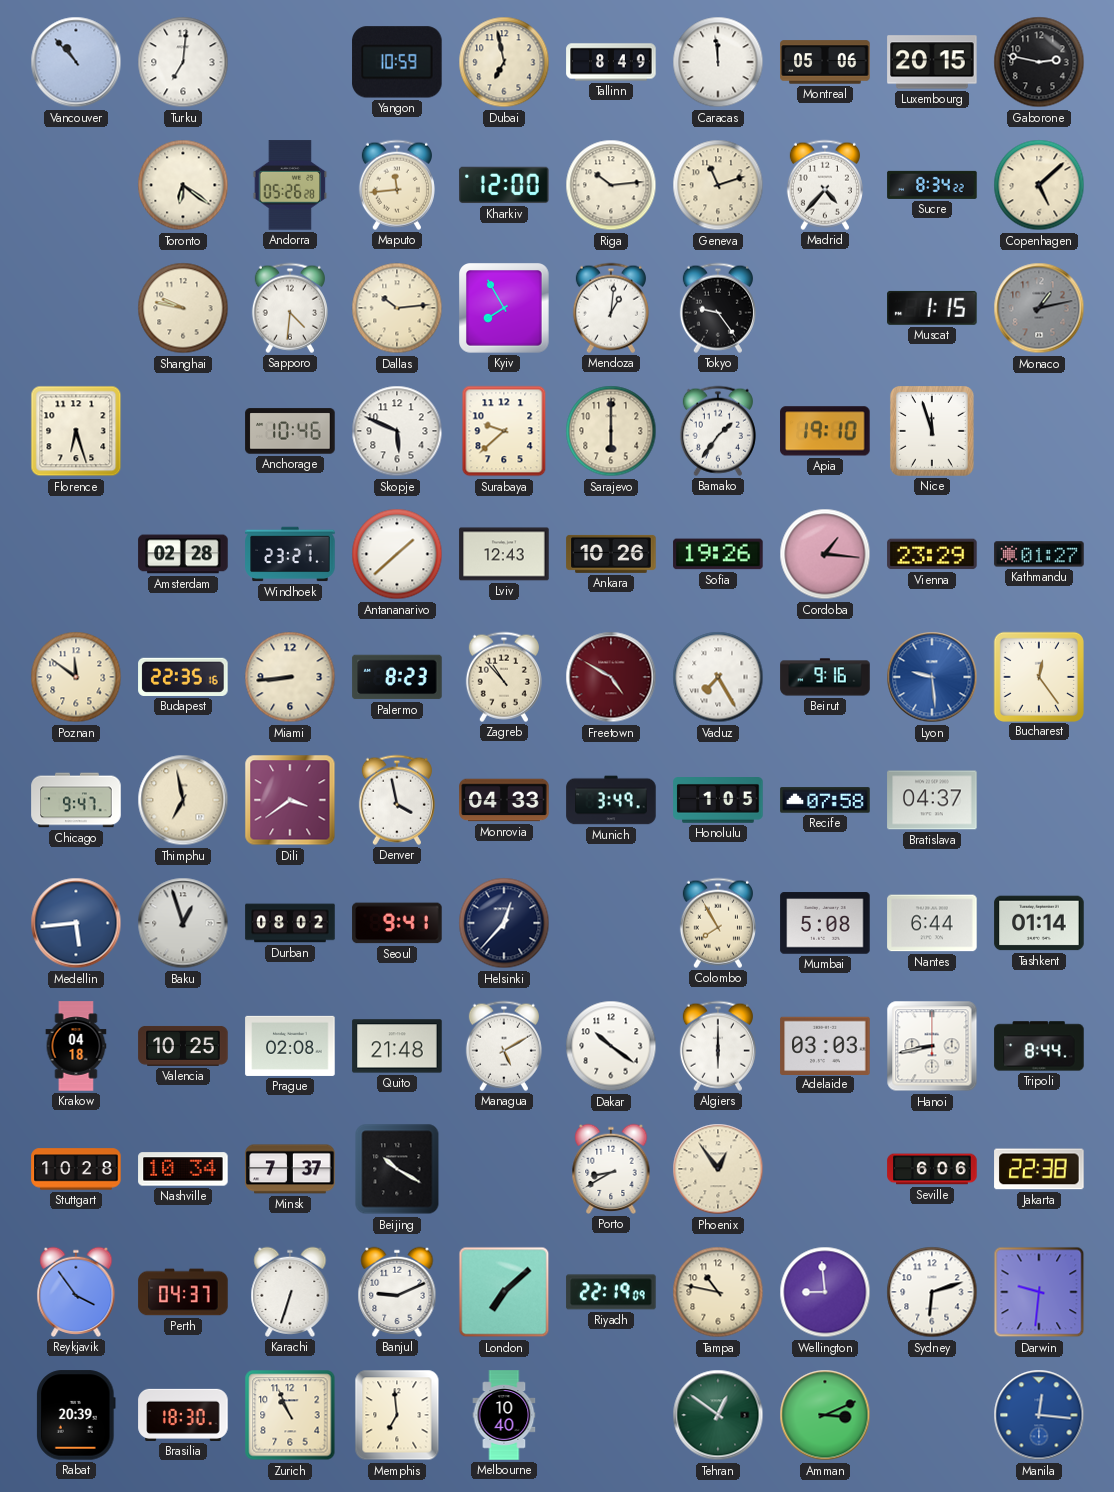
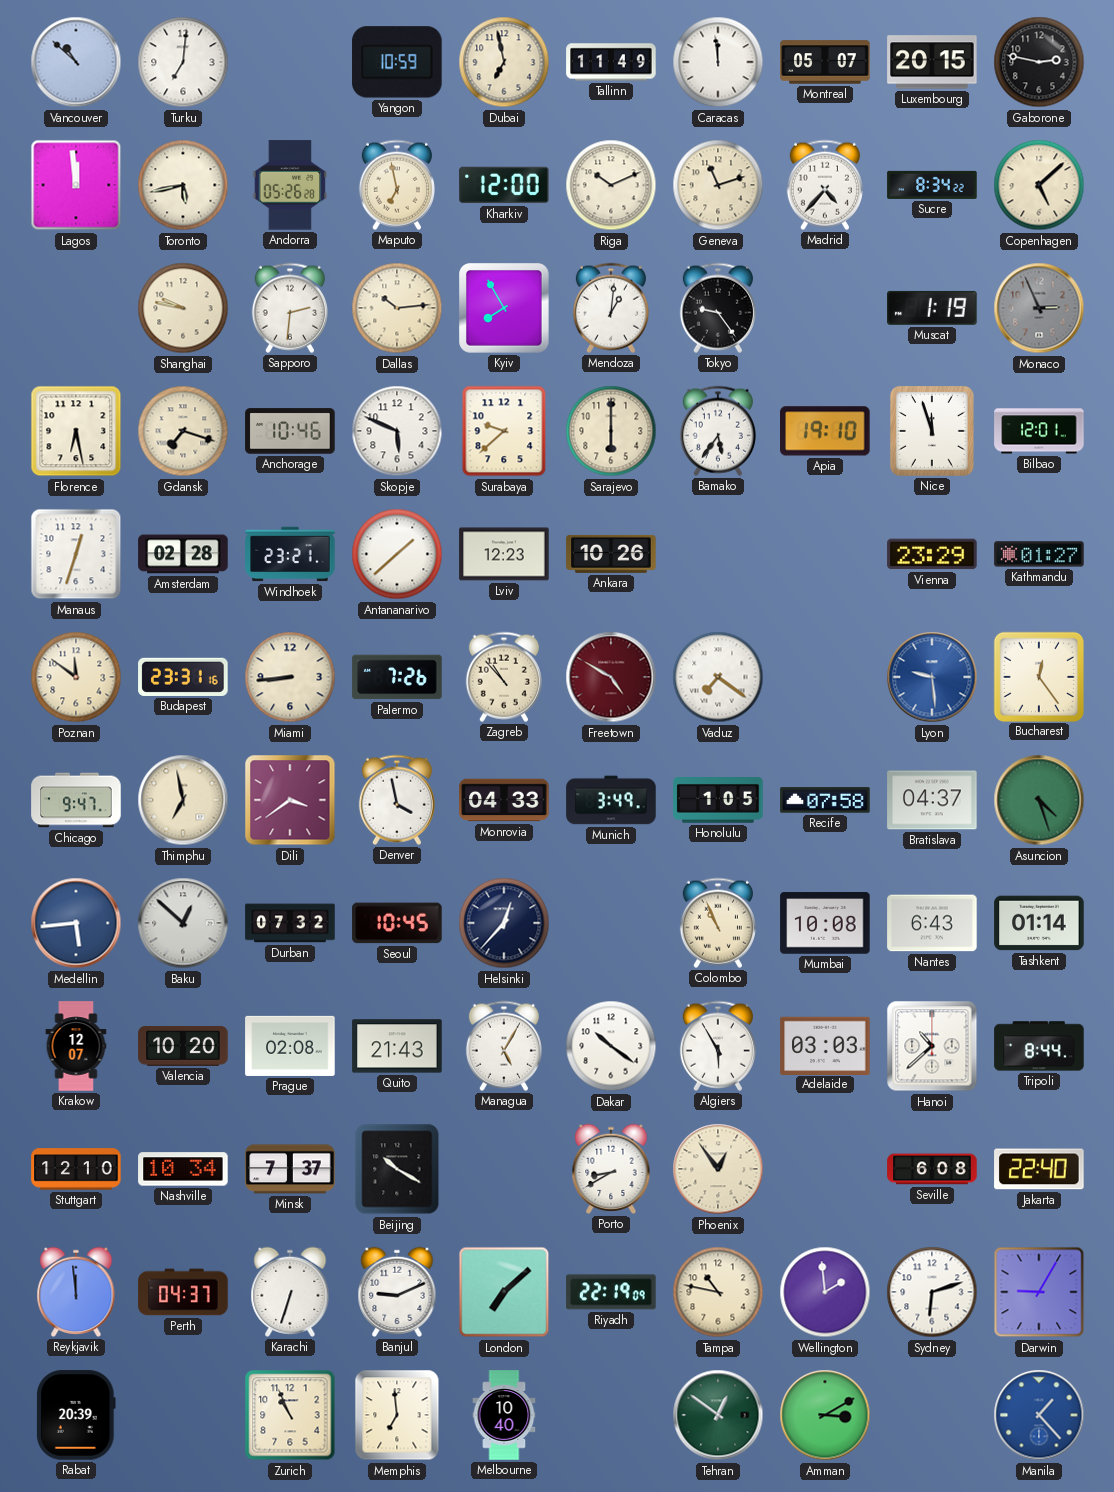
Vancouver: 10:53 -> 10:52
Tallinn: 8:49 -> 11:49
Montreal: 05:06 -> 05:07
Lagos: none -> 11:59
Toronto: 6:21 -> 5:43
Maputo: 11:44 -> 6:58
Riga: 10:14 -> 10:11
Sapporo: 4:31 -> 2:31
Muscat: 1:15 -> 1:19
Monaco: 1:13 -> 2:56
Florence: 6:27 -> 6:28
Gdansk: none -> 7:18
Bamako: 1:36 -> 5:36
Bilbao: none -> 12:01
Manaus: none -> 12:33
Lviv: 12:43 -> 12:23
Sofia: 19:26 -> none
Cordoba: 1:16 -> none
Budapest: 22:35 -> 23:31
Palermo: 8:23 -> 7:26
Vaduz: 7:25 -> 7:21
Beirut: 9:16 -> none
Asuncion: none -> 4:27
Baku: 12:57 -> 12:52
Durban: 08:02 -> 07:32
Seoul: 9:41 -> 10:45
Colombo: 7:55 -> 10:56
Mumbai: 5:08 -> 10:08
Nantes: 6:44 -> 6:43
Krakow: 04:18 -> 12:07
Valencia: 10:25 -> 10:20
Quito: 21:48 -> 21:43
Managua: 5:10 -> 5:05
Algiers: 6:00 -> 5:55
Hanoi: 8:43 -> 10:38
Stuttgart: 10:28 -> 12:10
Seville: 6:06 -> 6:08
Jakarta: 22:38 -> 22:40
Reykjavik: 3:54 -> 11:59
Wellington: 8:59 -> 1:59
Darwin: 9:31 -> 9:05
Brasilia: 18:30 -> none
Amman: 3:11 -> 3:10
Manila: 12:16 -> 1:23
